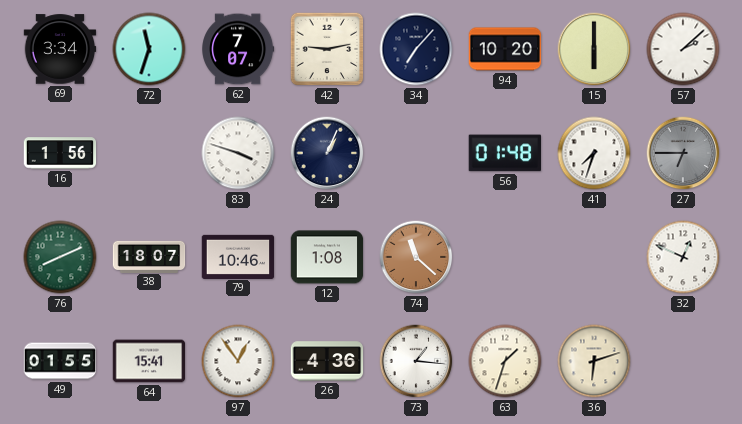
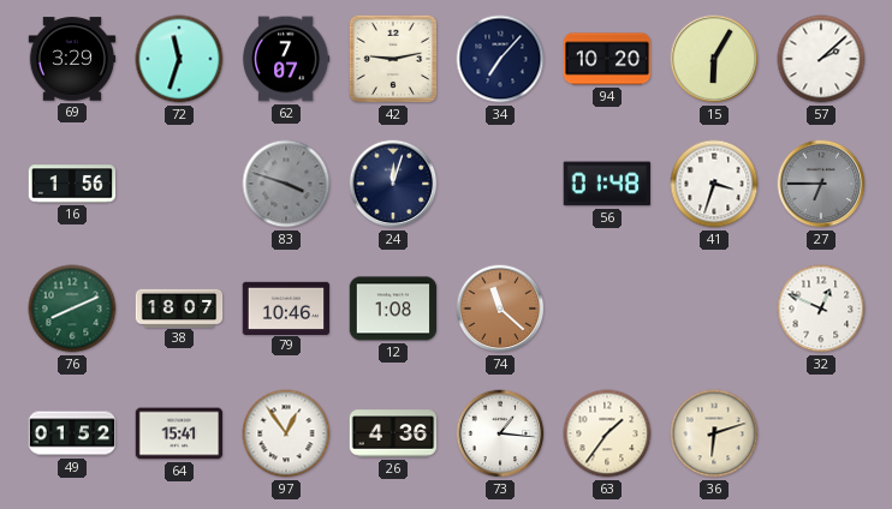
69: 3:34 -> 3:29
15: 6:00 -> 6:05
83 dial: white -> grey
24: 1:04 -> 12:03
41: 7:33 -> 3:33
49: 01:55 -> 01:52
63: 1:33 -> 1:36
